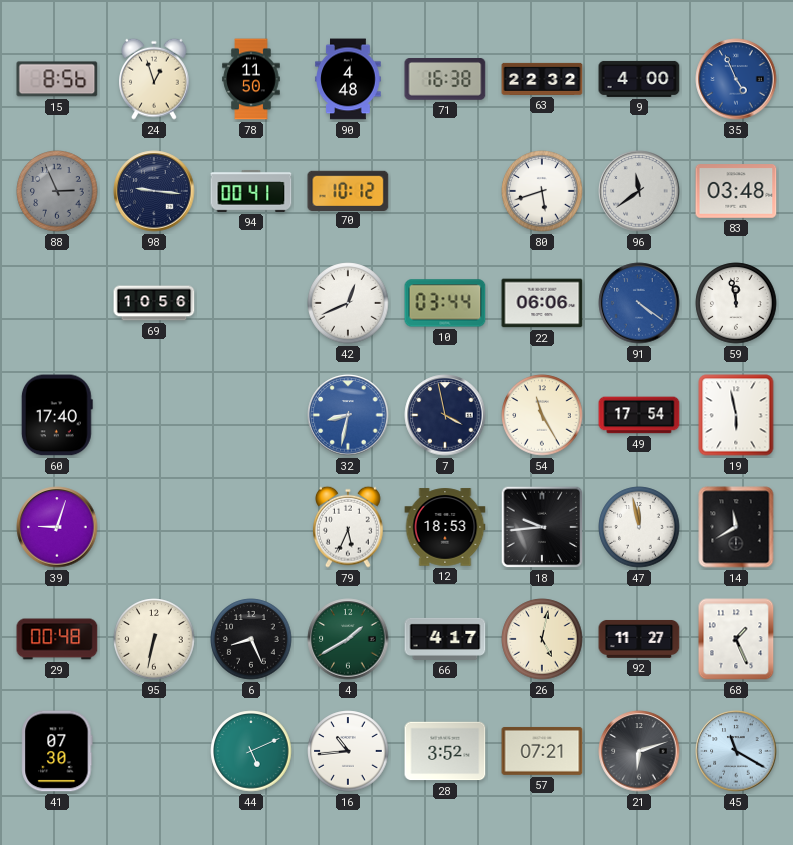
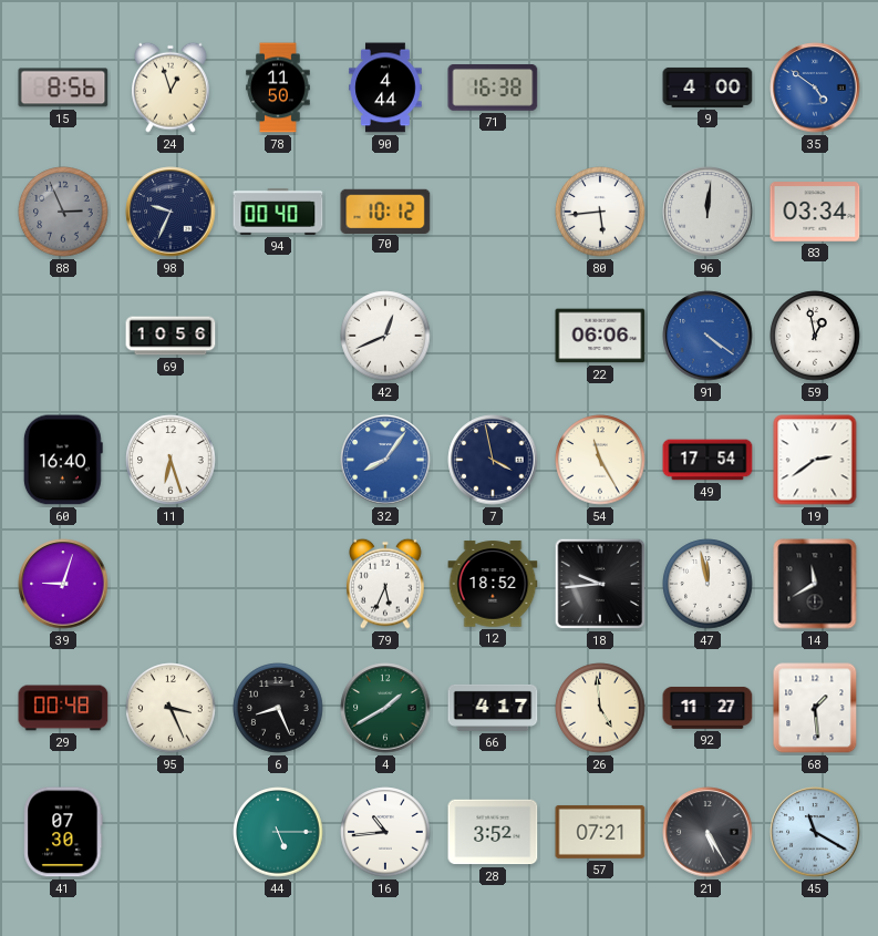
90: 4:48 -> 4:44
63: 22:32 -> none
35: 4:56 -> 4:51
98: 9:16 -> 9:34
94: 00:41 -> 00:40
80: 5:42 -> 5:44
96: 11:39 -> 12:01
83: 03:48 -> 03:34
10: 03:44 -> none
59: 11:58 -> 12:58
60: 17:40 -> 16:40
11: none -> 6:27
32: 8:32 -> 8:06
19: 5:58 -> 2:39
12: 18:53 -> 18:52
95: 6:32 -> 3:26
26: 5:02 -> 4:59
68: 1:26 -> 1:29
44: 5:11 -> 5:15
21: 6:12 -> 5:25
